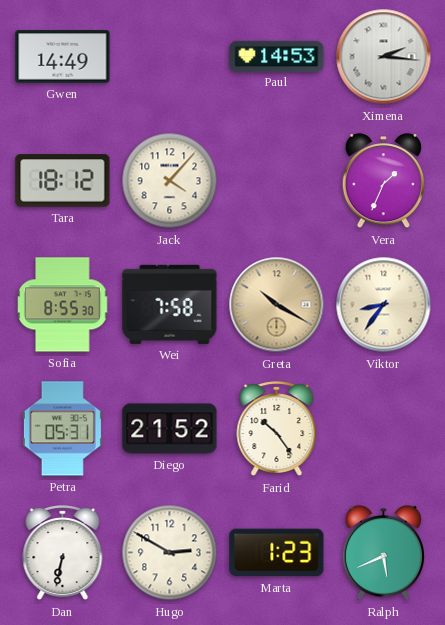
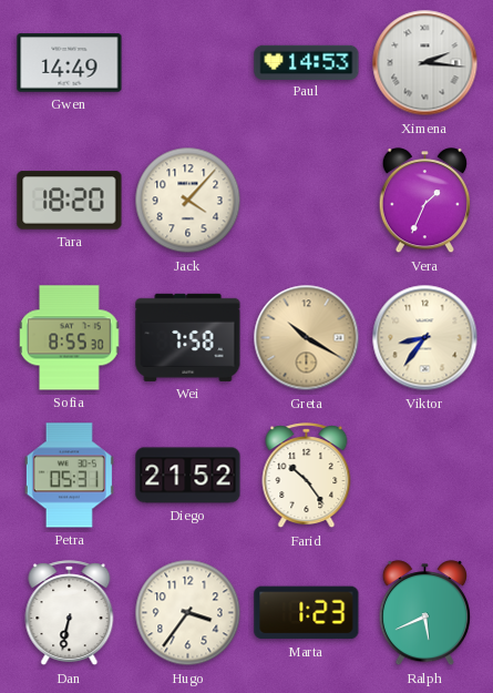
Tara: 18:12 -> 18:20
Hugo: 2:50 -> 3:36
